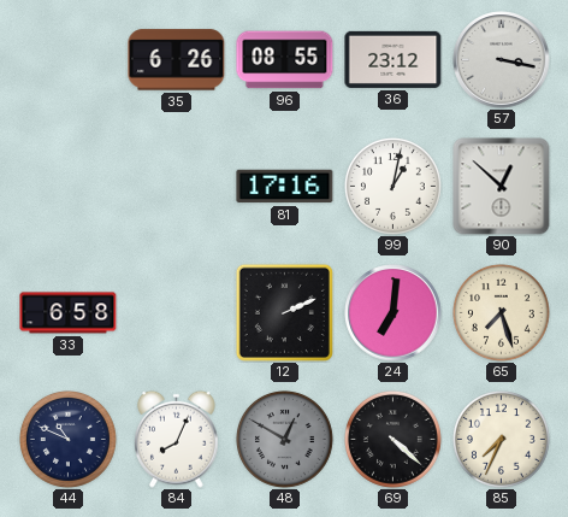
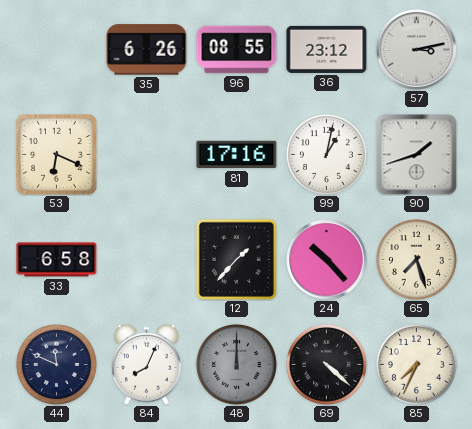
57: 3:17 -> 3:13
53: none -> 6:19
90: 12:52 -> 1:42
12: 2:11 -> 1:37
24: 7:01 -> 10:23
44: 10:49 -> 11:49
48: 12:50 -> 12:00
